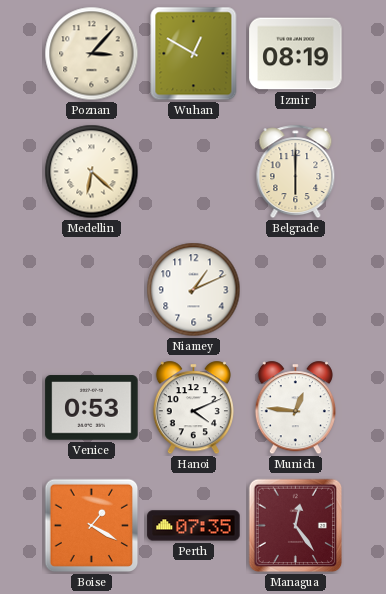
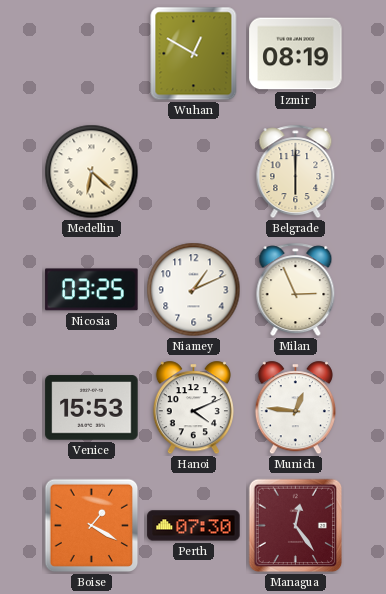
Poznan: 3:07 -> none
Nicosia: none -> 03:25
Milan: none -> 2:56
Venice: 0:53 -> 15:53
Perth: 07:35 -> 07:30
